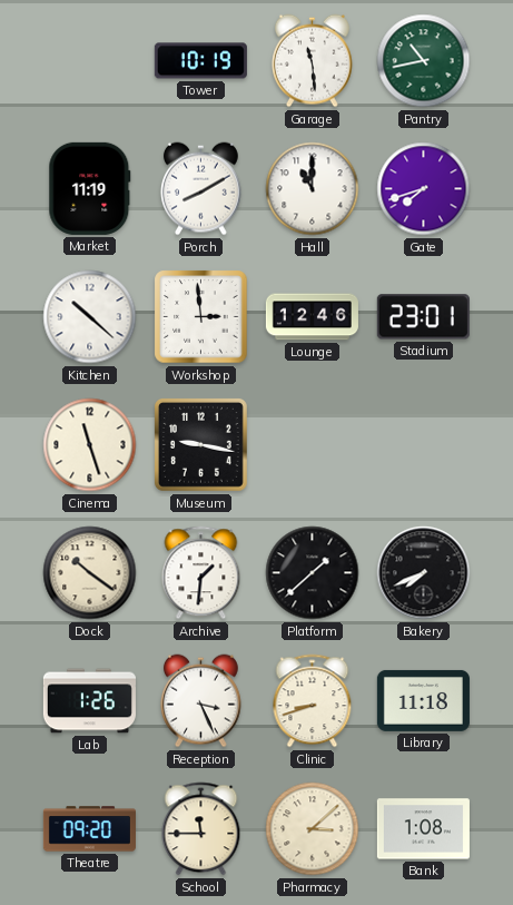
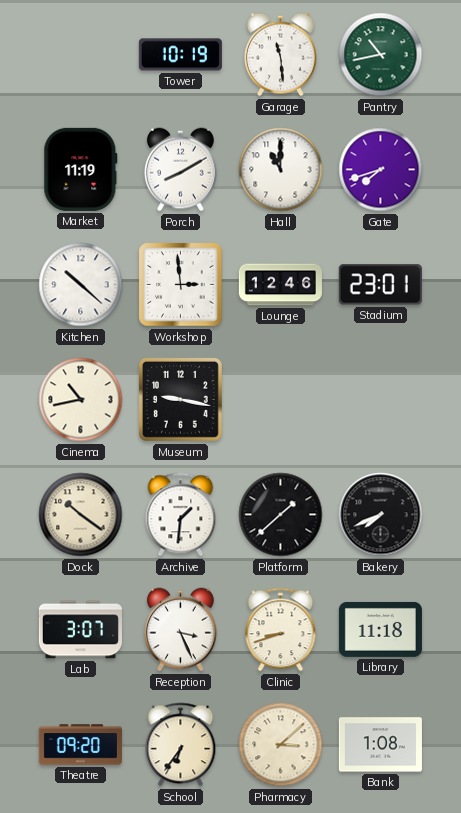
Cinema: 11:27 -> 10:43
Lab: 1:26 -> 3:07
School: 11:45 -> 6:36
